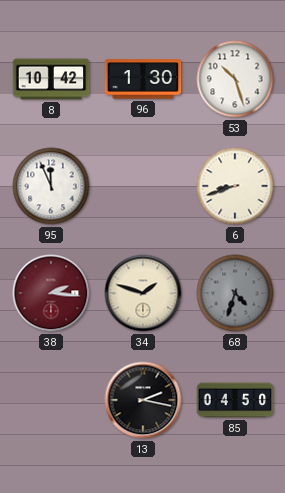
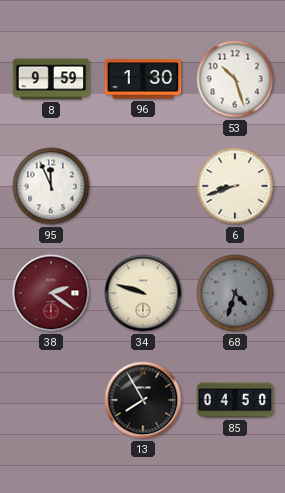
8: 10:42 -> 9:59
38: 2:16 -> 2:21
34: 1:48 -> 9:48
13: 2:17 -> 7:55
